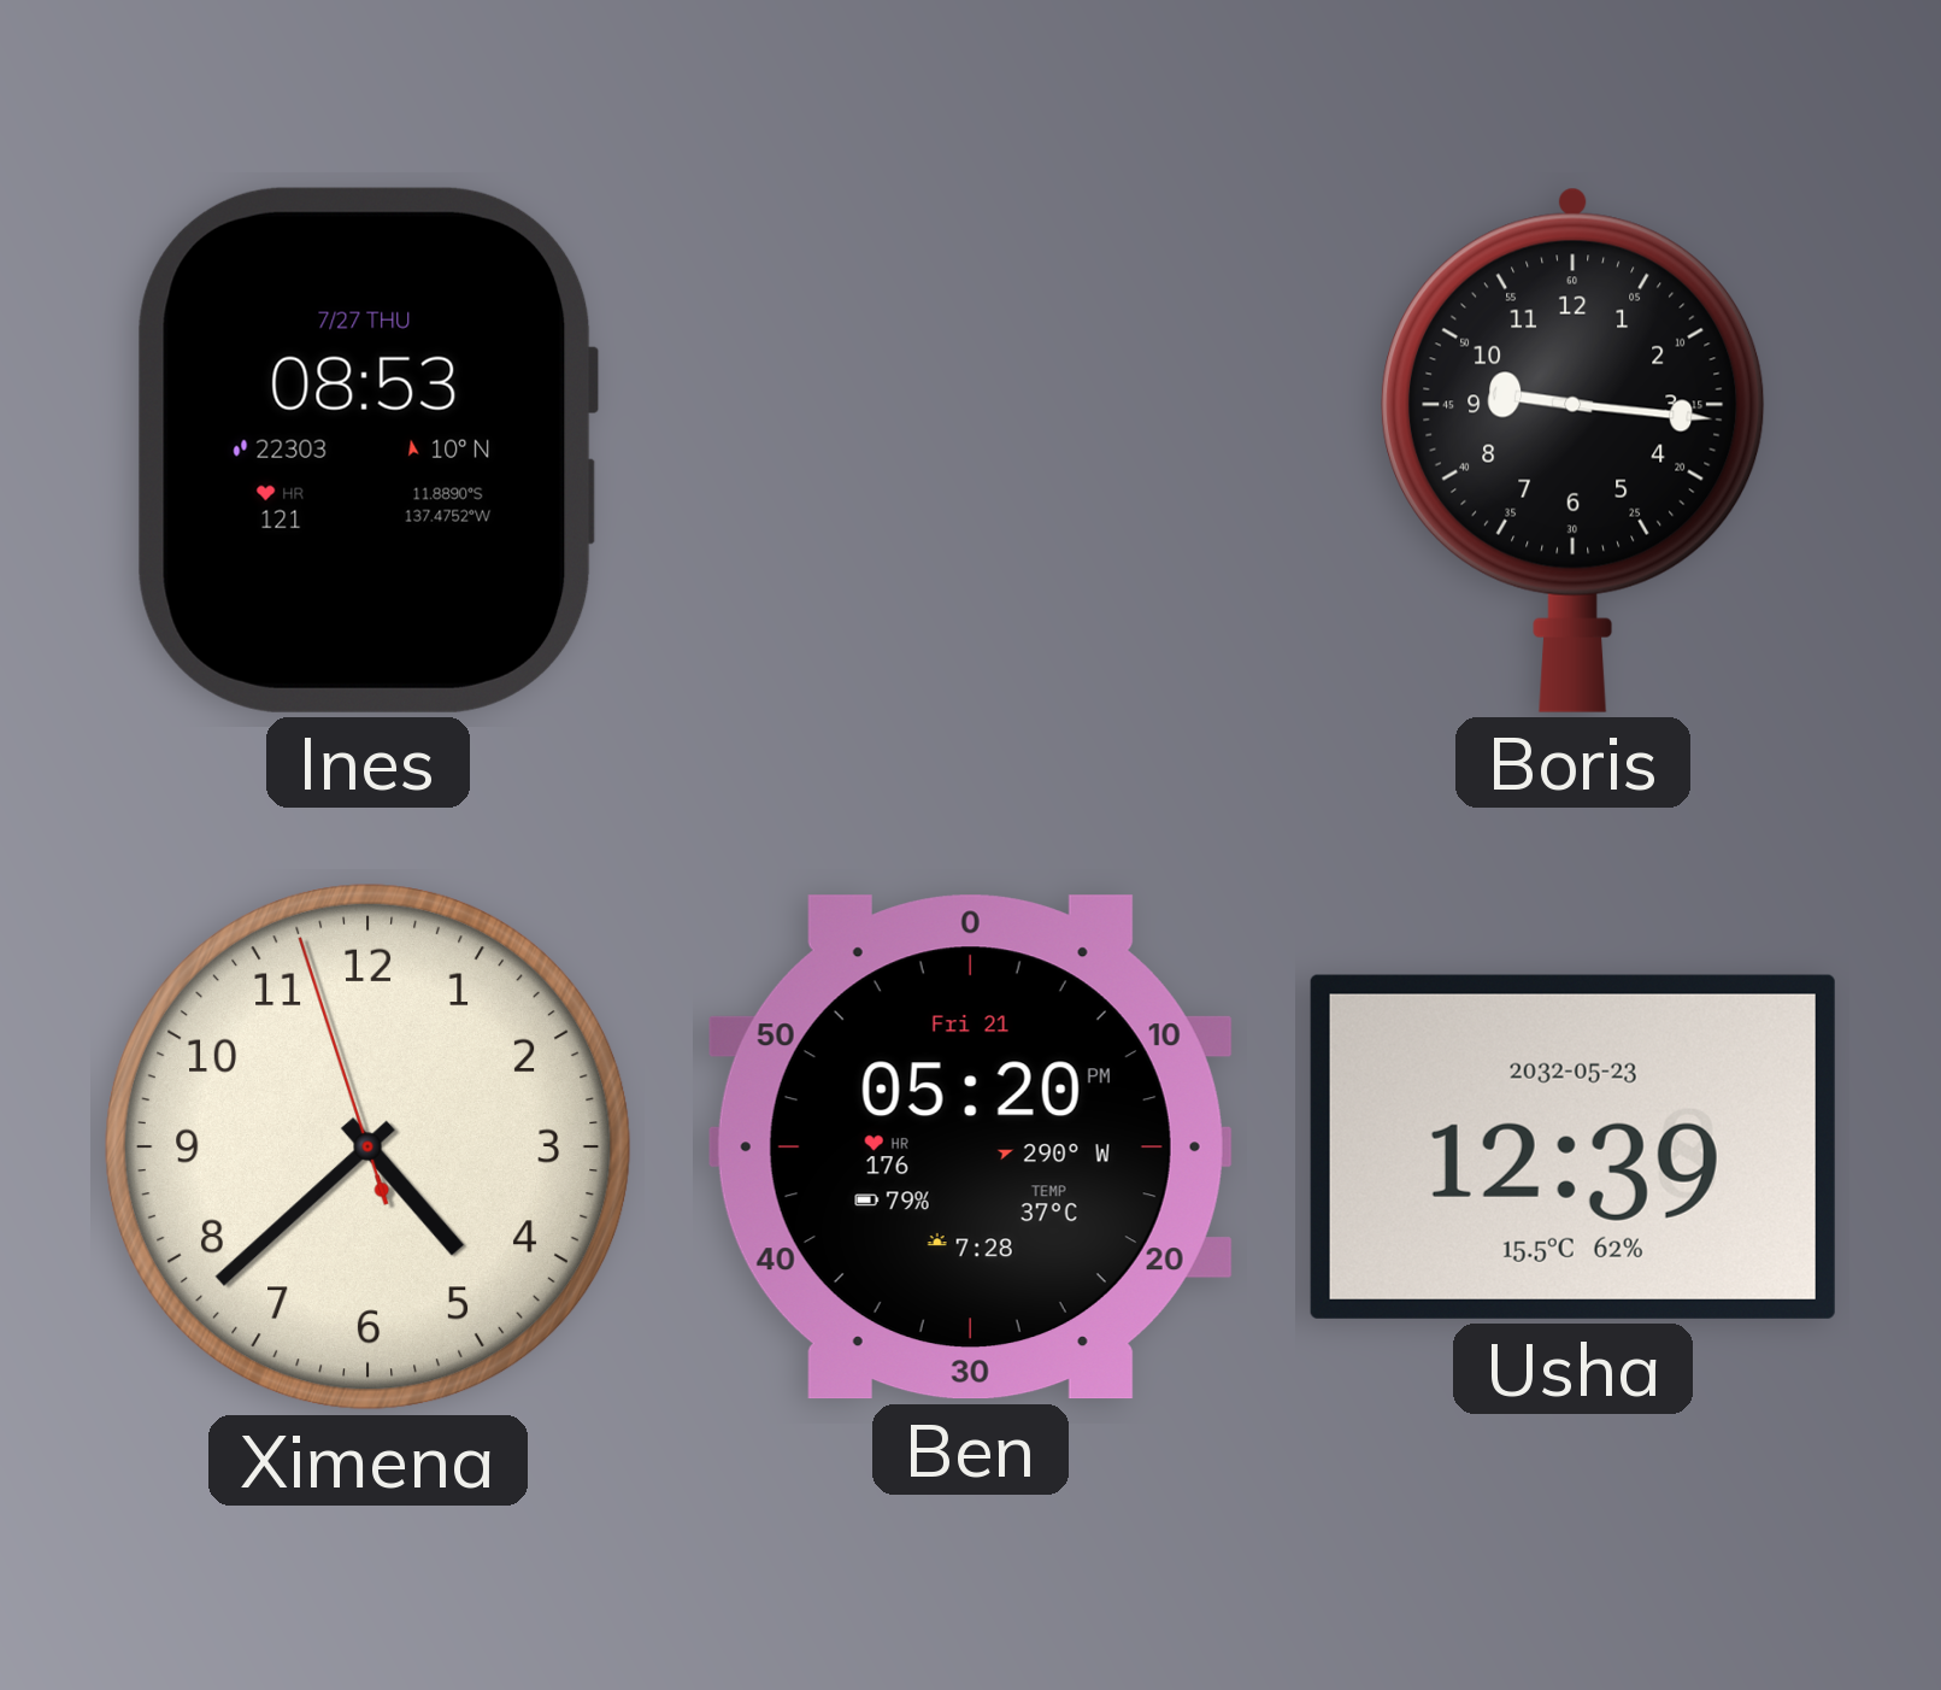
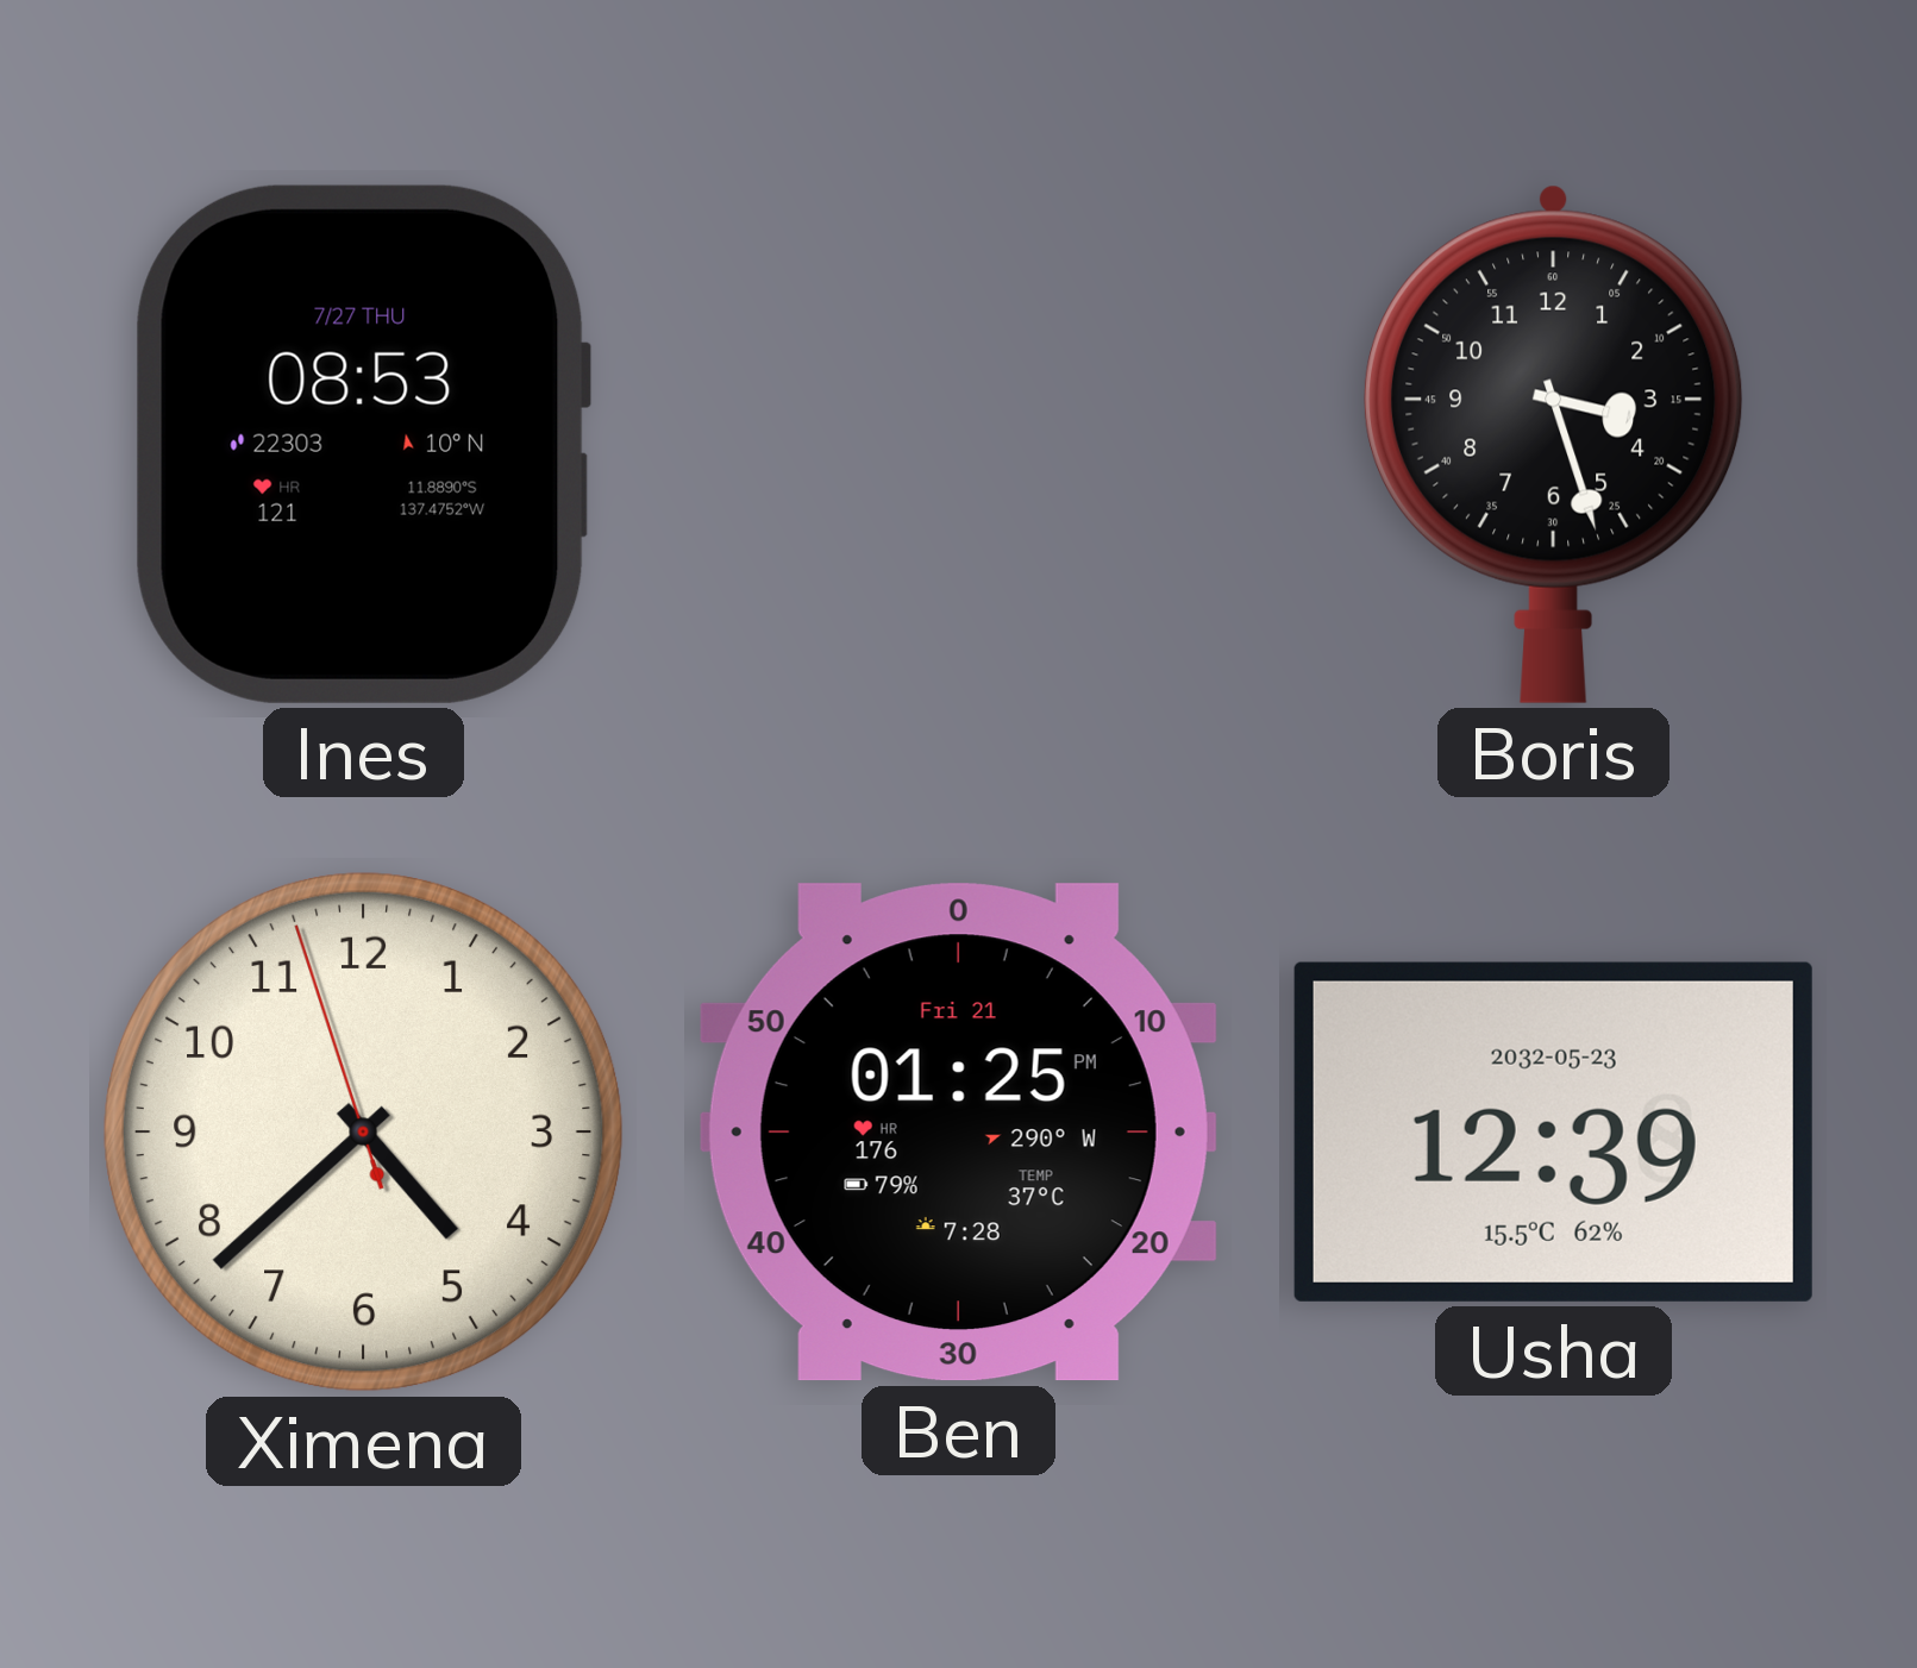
Boris: 9:16 -> 3:27
Ben: 05:20 -> 01:25
